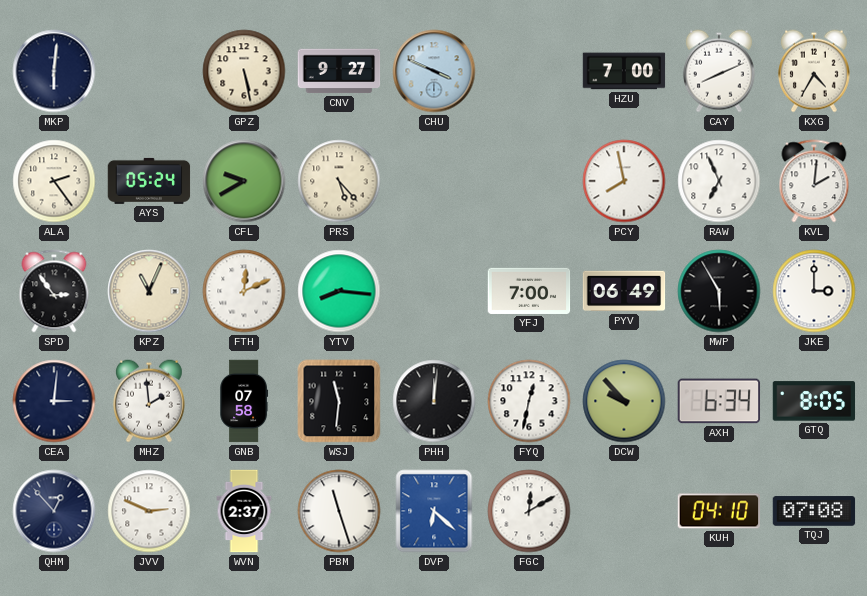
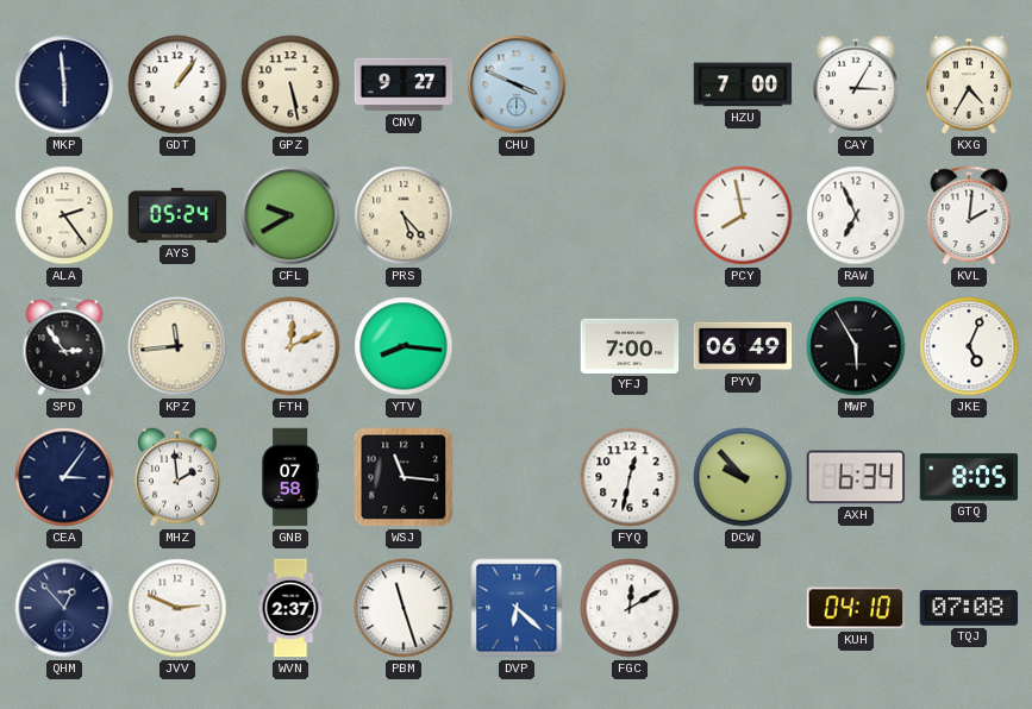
MKP: 6:01 -> 5:59
GDT: none -> 1:06
CAY: 8:11 -> 3:05
KPZ: 11:04 -> 11:44
JKE: 3:00 -> 5:04
CEA: 3:01 -> 3:06
WSJ: 11:31 -> 11:16
PHH: 12:01 -> none
